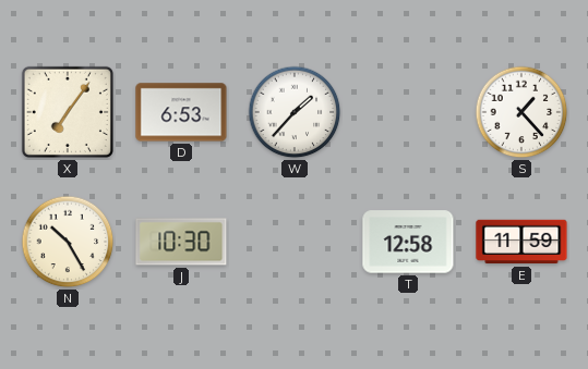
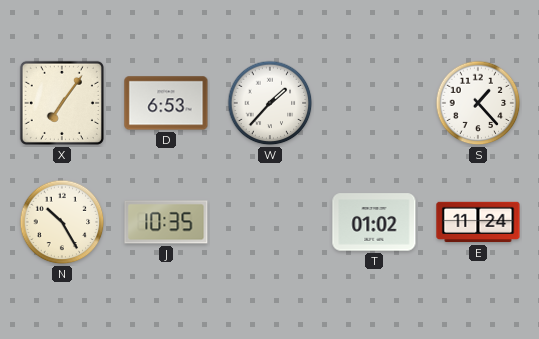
J: 10:30 -> 10:35
T: 12:58 -> 01:02
E: 11:59 -> 11:24
